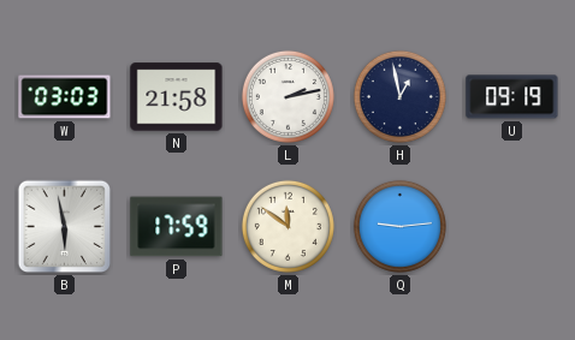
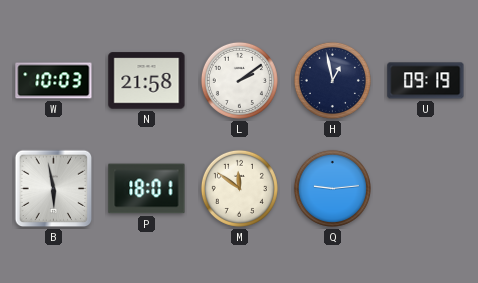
W: 03:03 -> 10:03
L: 2:13 -> 2:09
P: 17:59 -> 18:01
